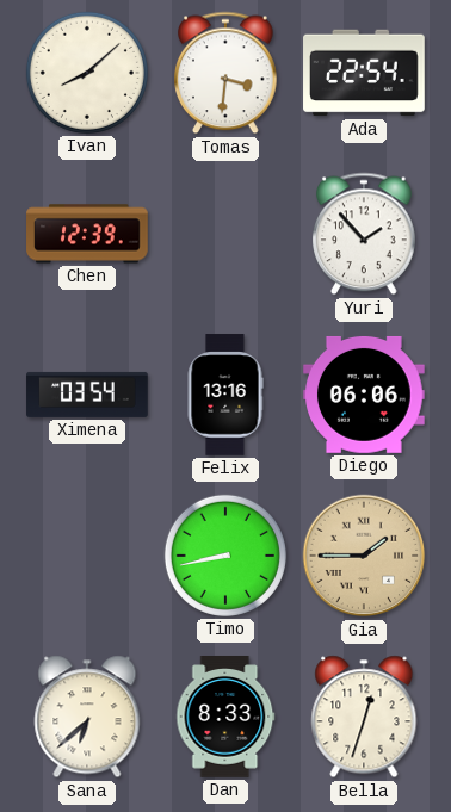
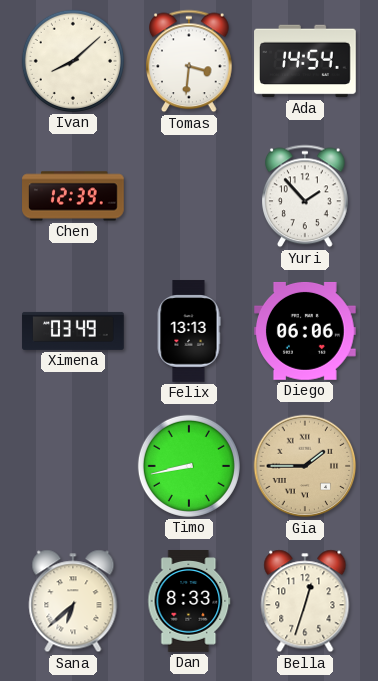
Ada: 22:54 -> 14:54
Ximena: 03:54 -> 03:49
Felix: 13:16 -> 13:13
